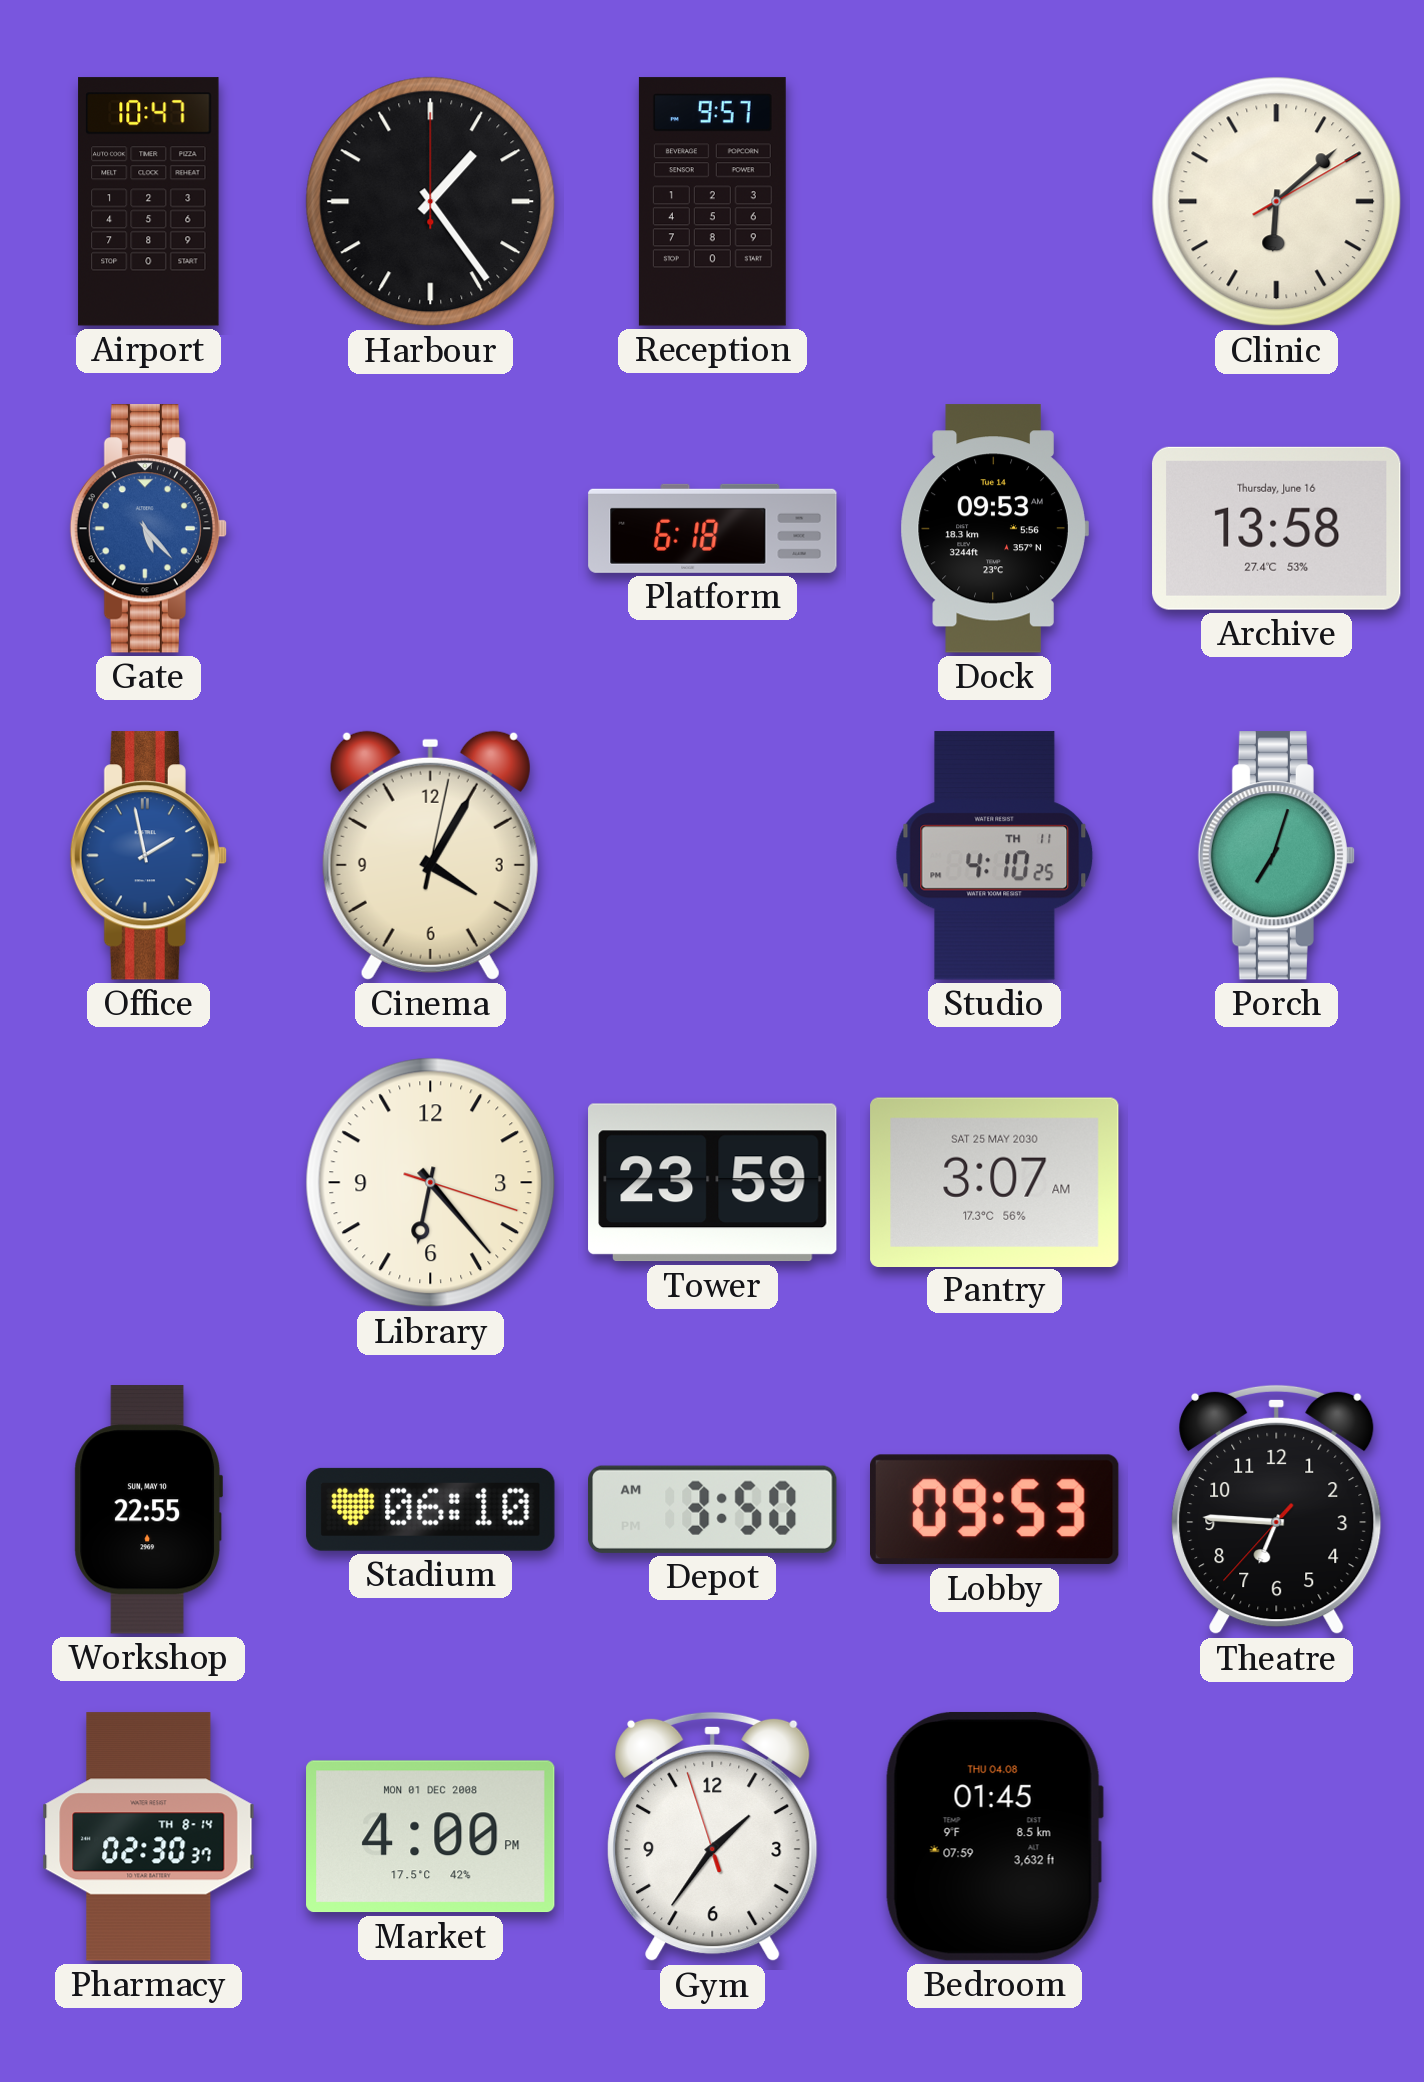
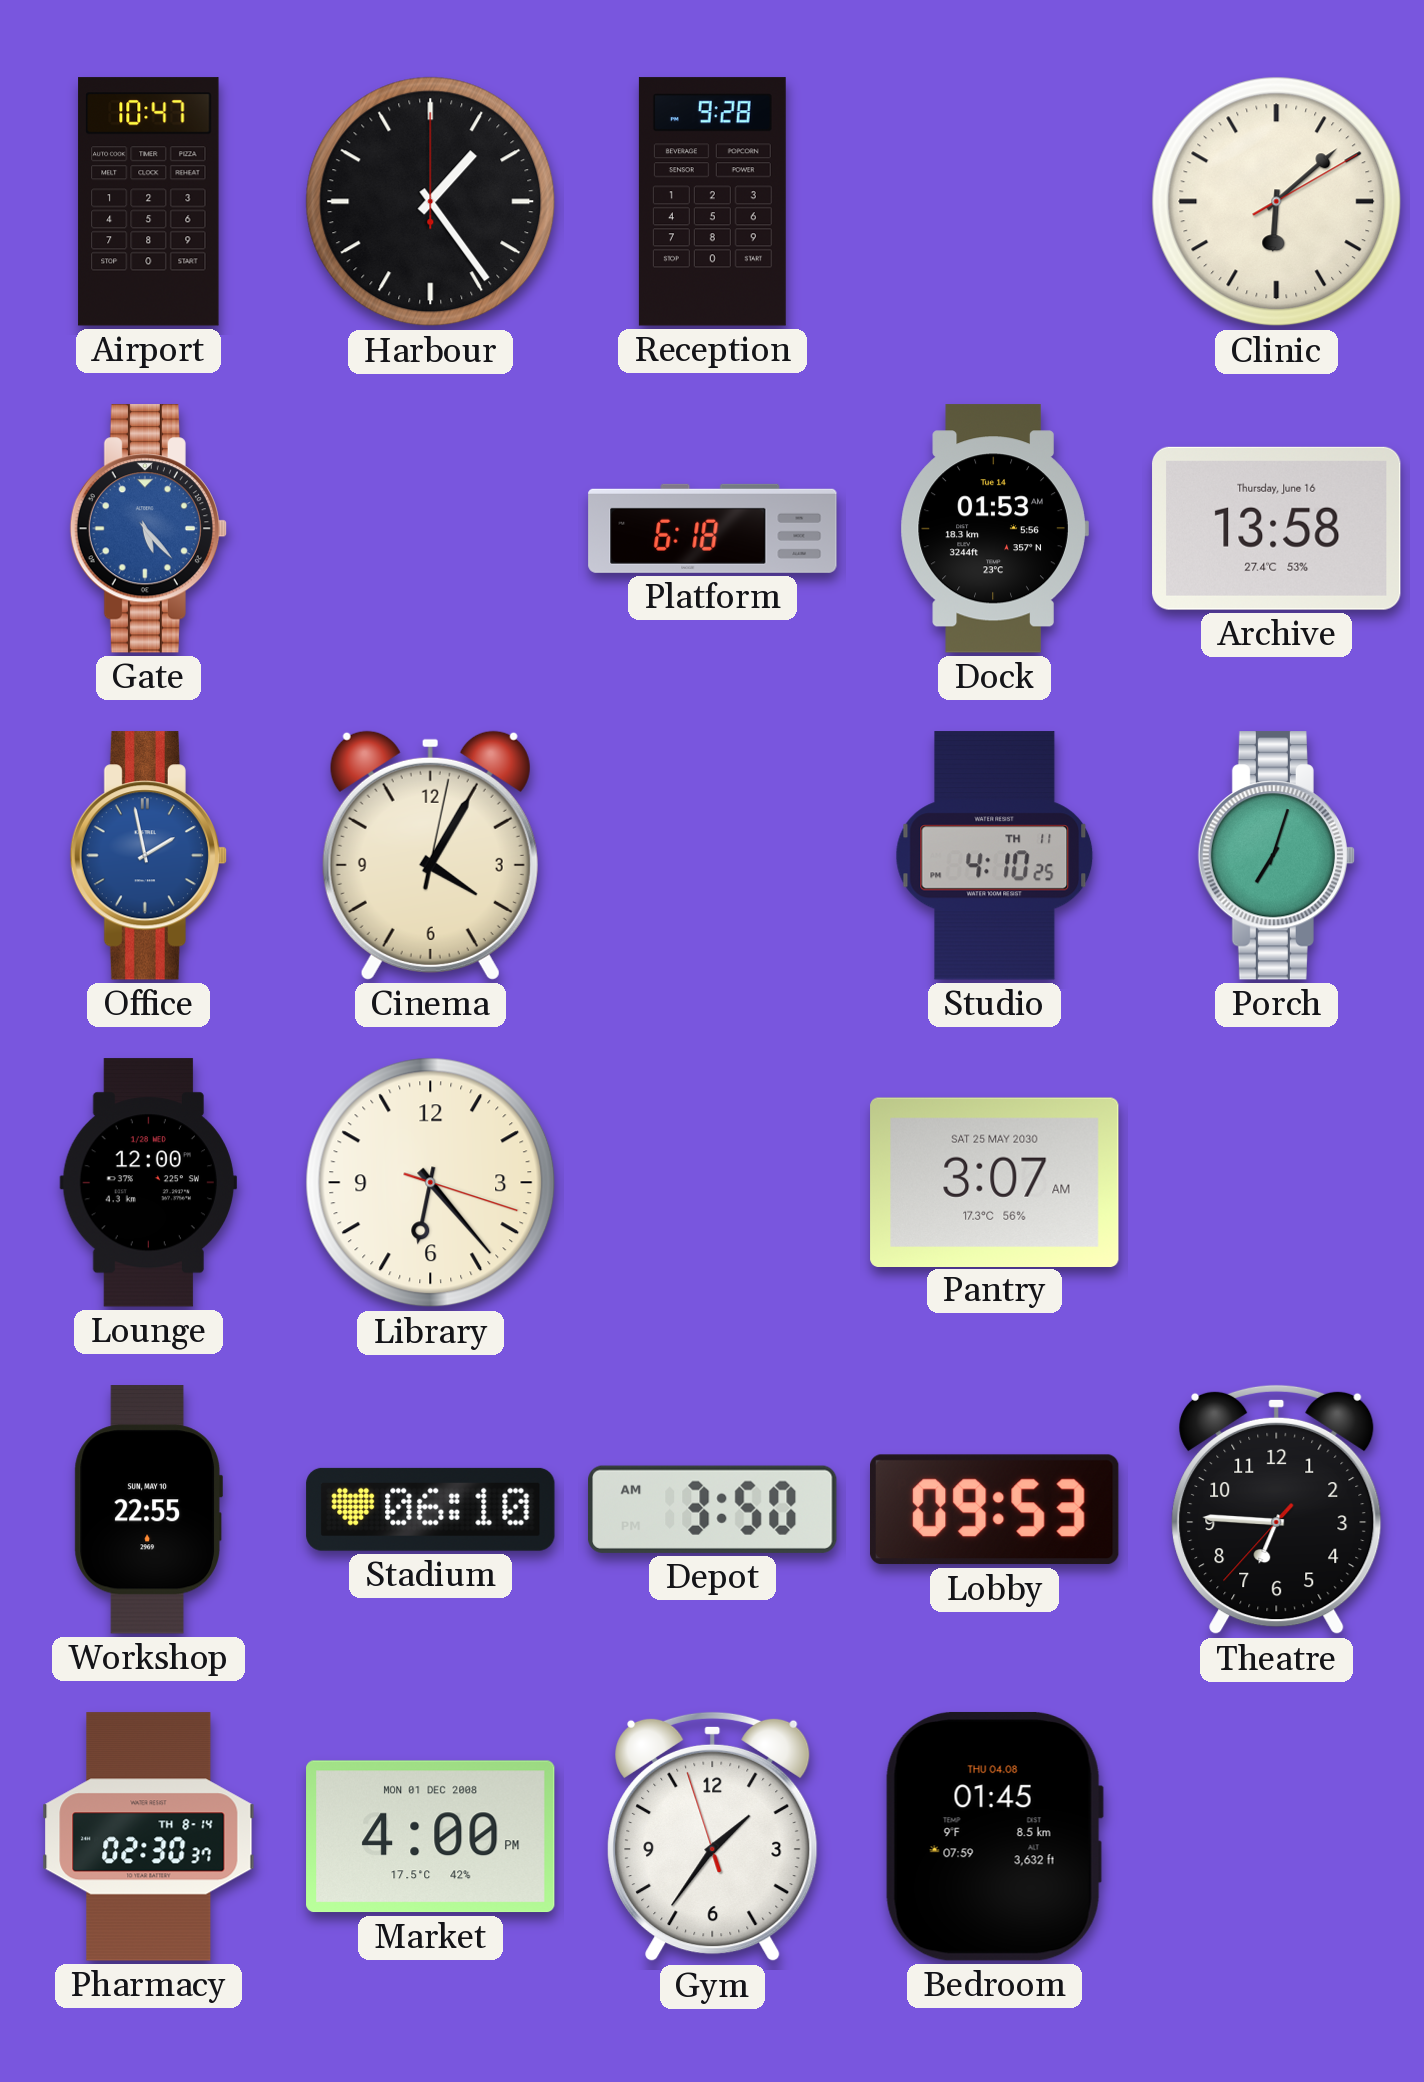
Reception: 9:57 -> 9:28
Dock: 09:53 -> 01:53
Lounge: none -> 12:00
Tower: 23:59 -> none
